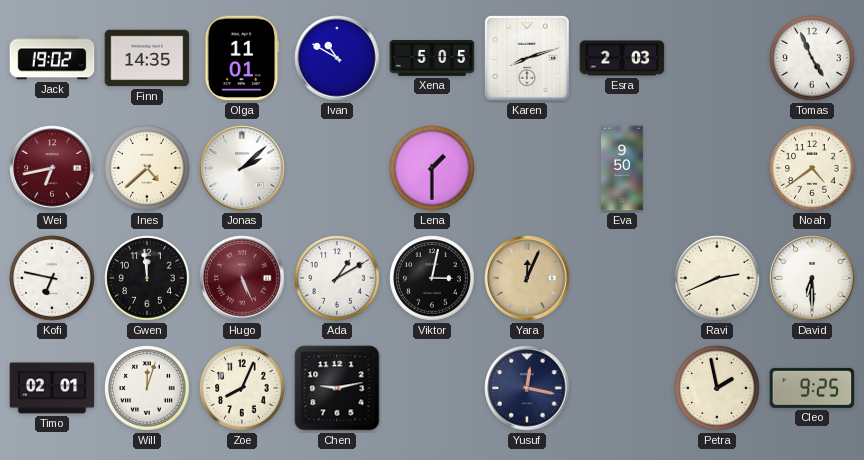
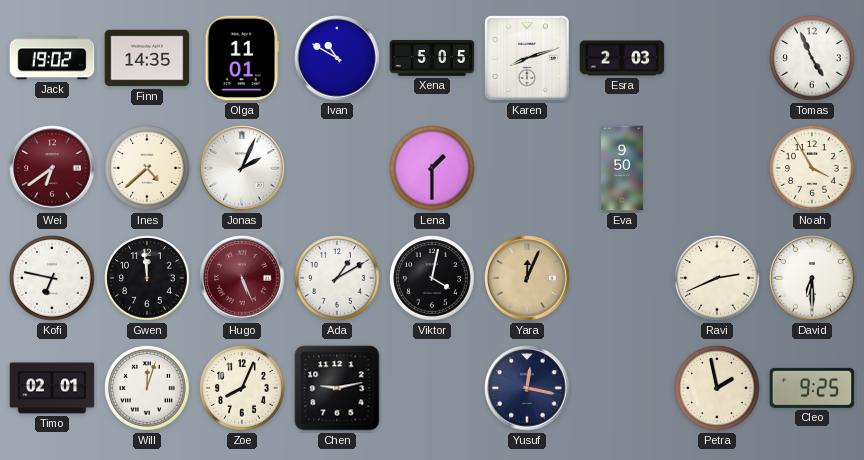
Wei: 6:43 -> 6:39
Jonas: 2:08 -> 2:04
Noah: 4:39 -> 3:55
Viktor: 3:02 -> 4:02
